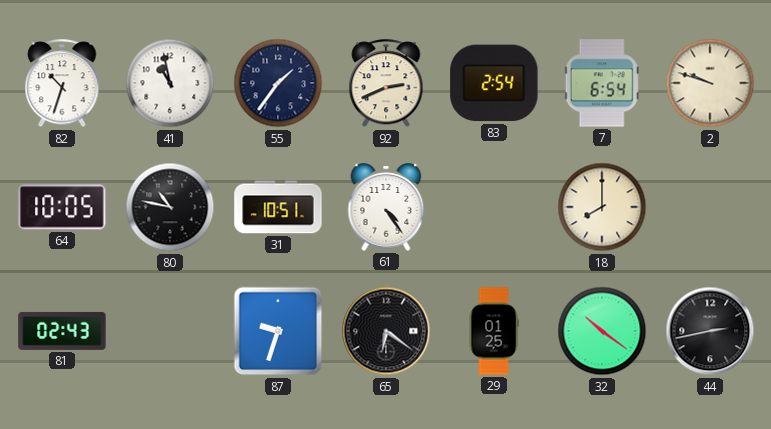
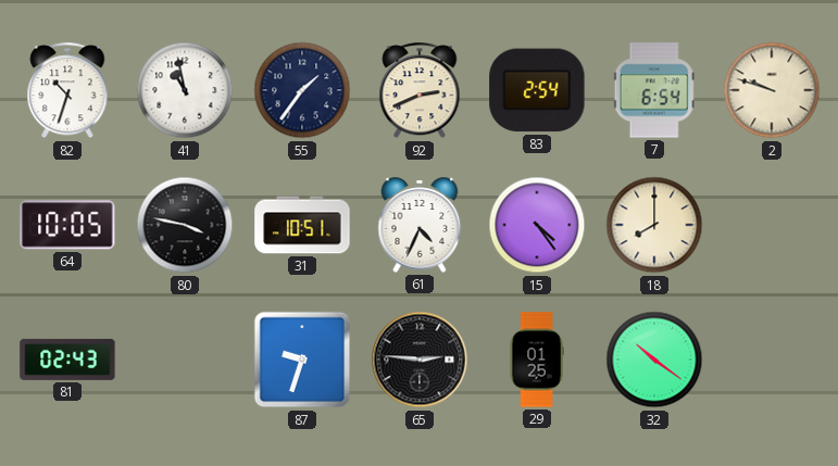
80: 10:47 -> 3:47
61: 4:24 -> 4:34
15: none -> 4:24
65: 6:21 -> 2:46
44: 2:43 -> none
